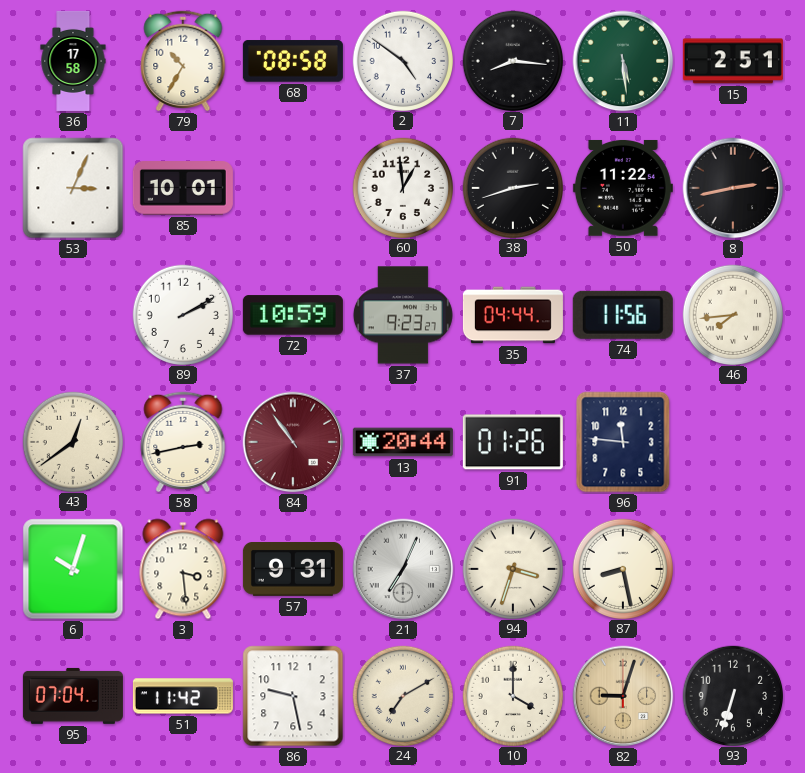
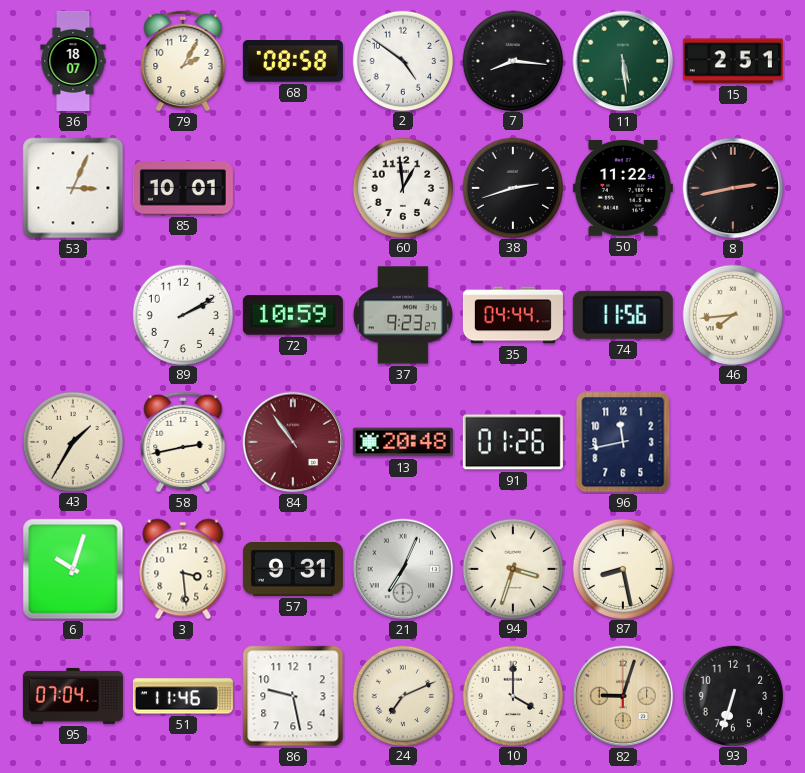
36: 17:58 -> 18:07
79: 10:35 -> 2:05
43: 12:39 -> 1:35
13: 20:44 -> 20:48
96: 11:46 -> 11:43
51: 11:42 -> 11:46
24: 7:10 -> 7:11
